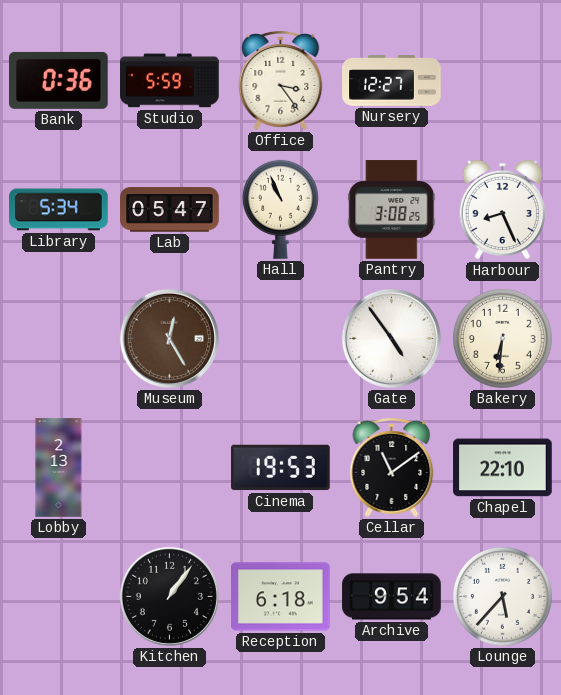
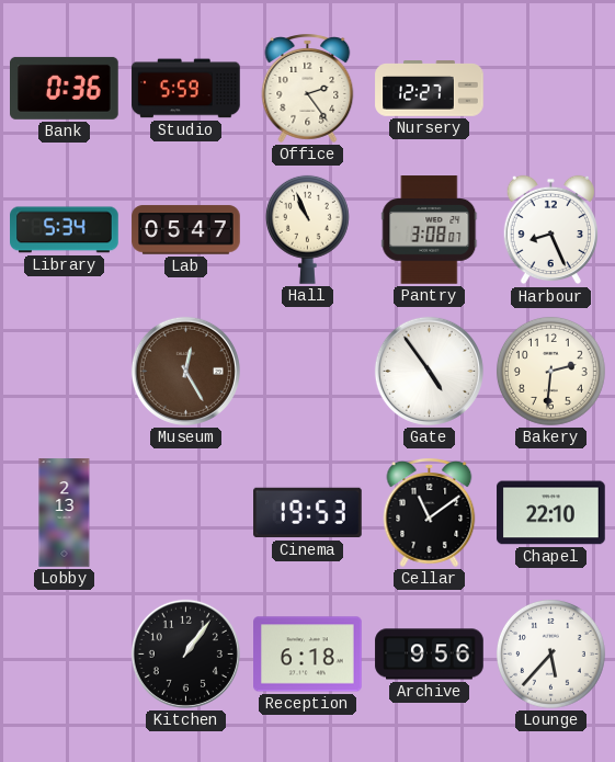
Office: 3:24 -> 2:24
Pantry: 3:08:25 -> 3:08:07
Bakery: 6:31 -> 2:31
Archive: 9:54 -> 9:56
